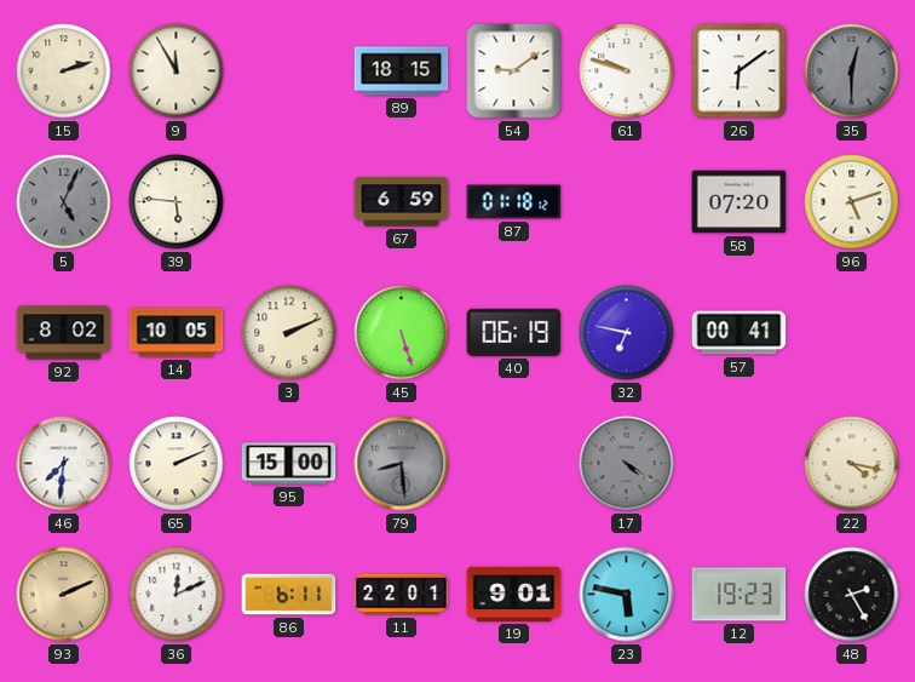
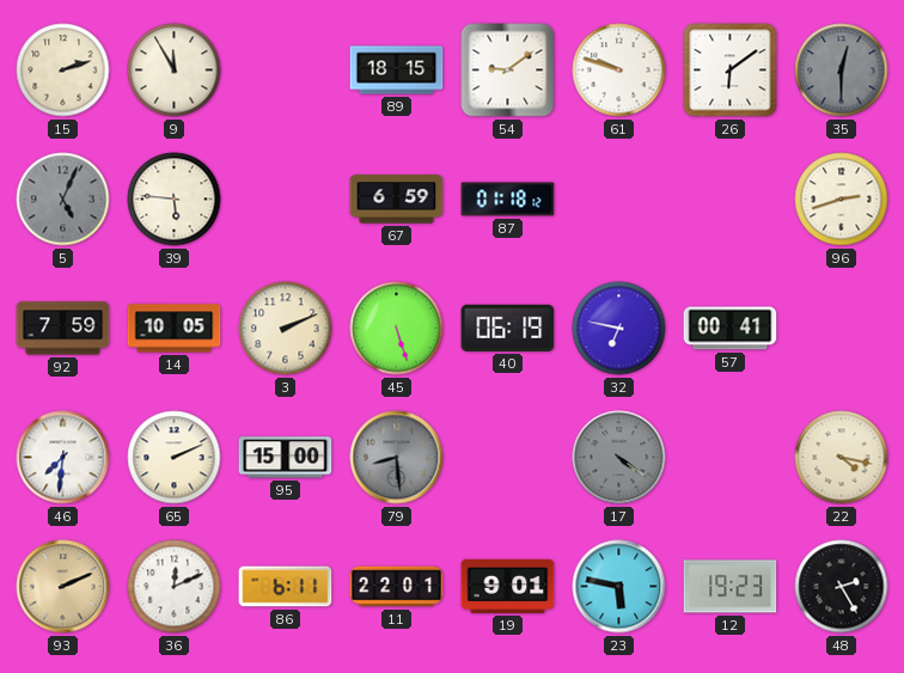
58: 07:20 -> none
96: 5:12 -> 2:42
92: 8:02 -> 7:59
